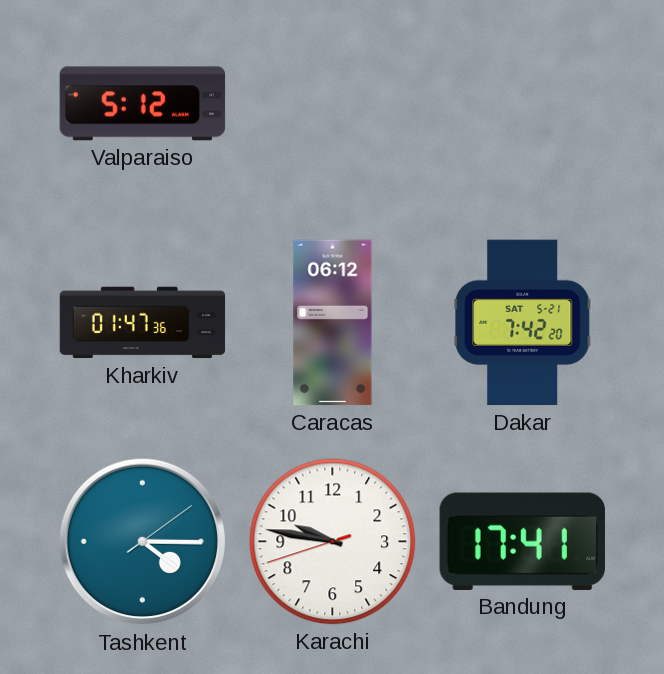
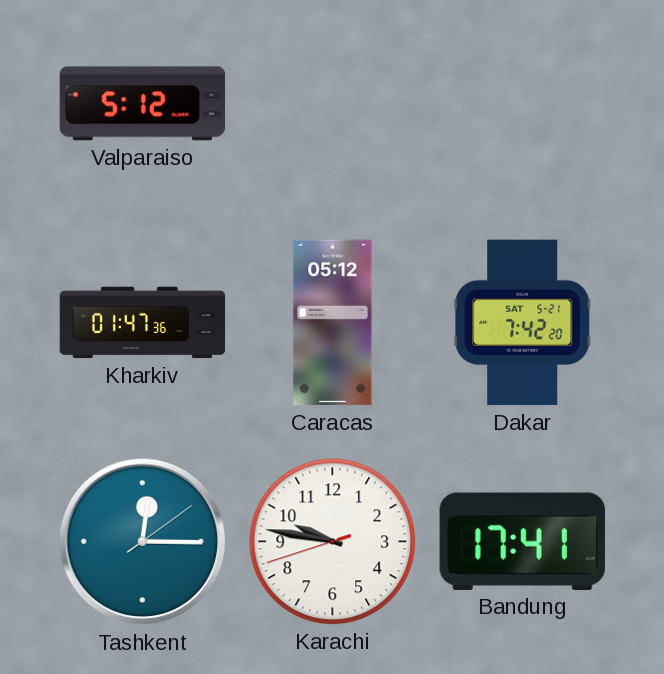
Caracas: 06:12 -> 05:12
Tashkent: 4:15 -> 12:15
